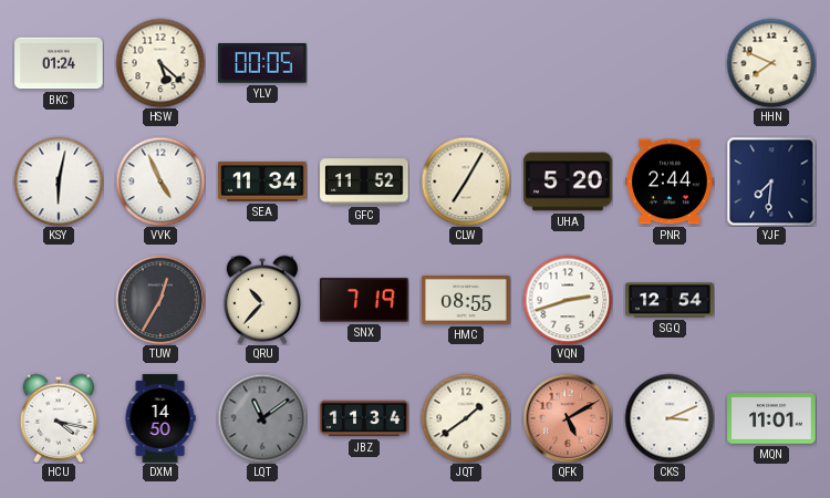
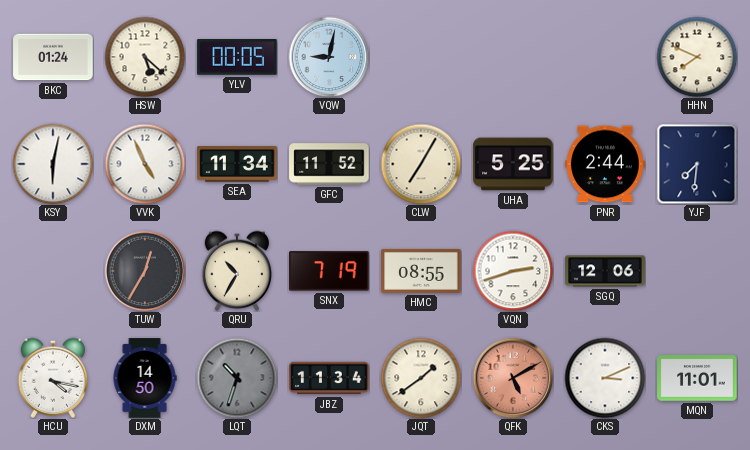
VQW: none -> 9:02
UHA: 5:20 -> 5:25
QRU: 10:37 -> 10:35
SGQ: 12:54 -> 12:06
LQT: 11:09 -> 10:33
